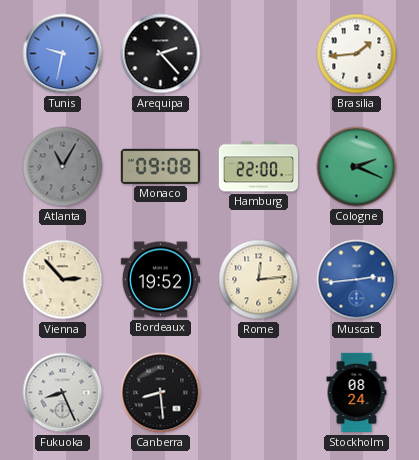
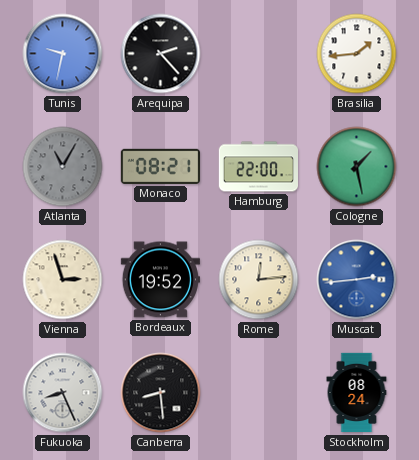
Monaco: 09:08 -> 08:21
Cologne: 2:19 -> 1:28
Vienna: 2:53 -> 2:57
